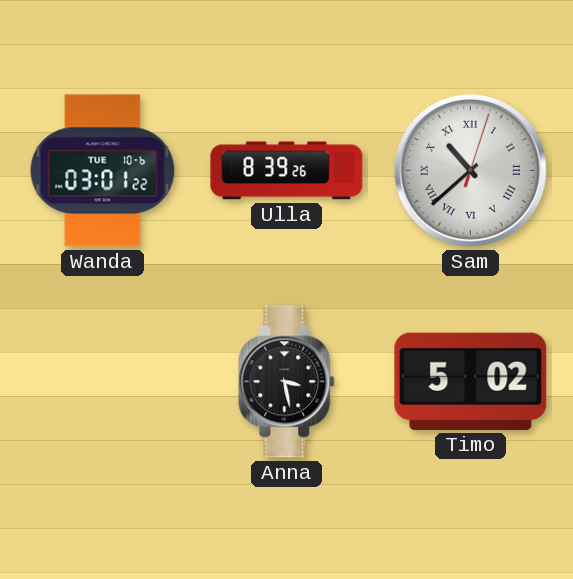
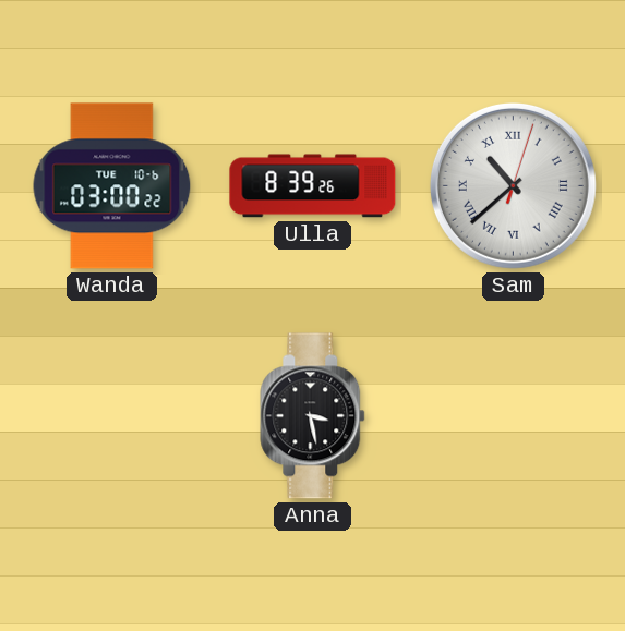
Wanda: 03:01 -> 03:00
Timo: 5:02 -> none
